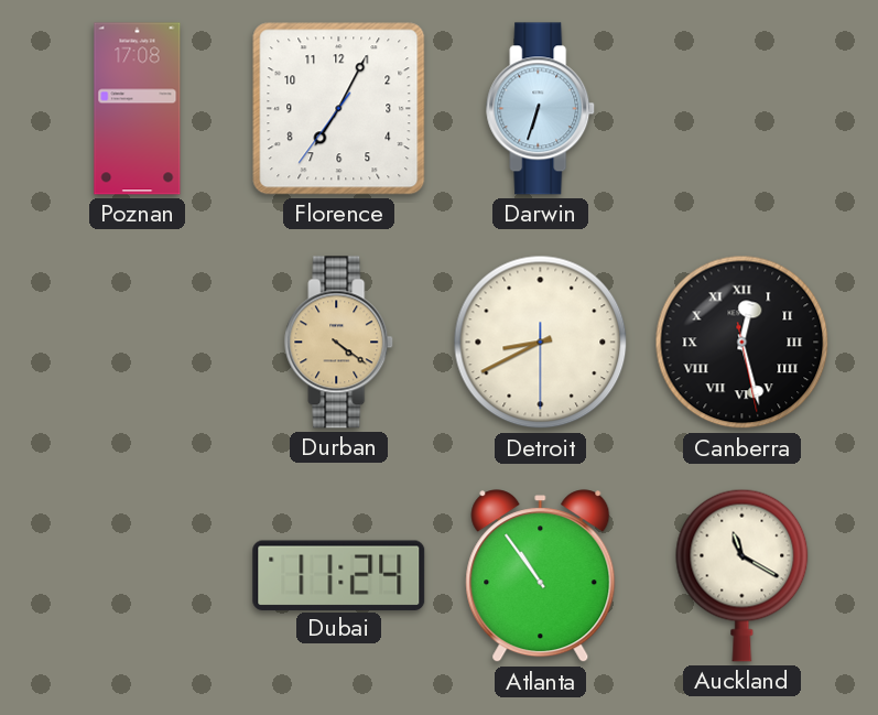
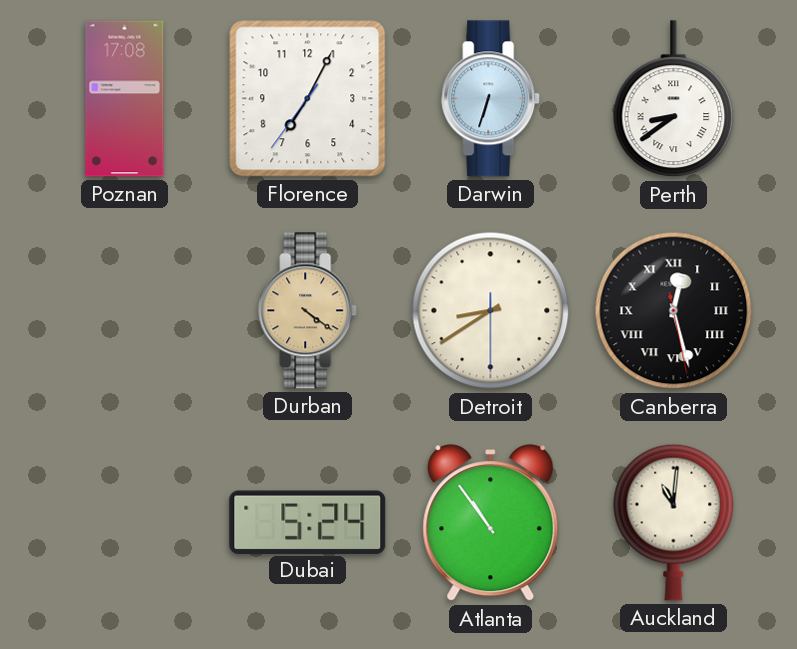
Perth: none -> 8:39
Detroit: 8:40 -> 8:39
Dubai: 11:24 -> 5:24
Auckland: 11:20 -> 11:01
